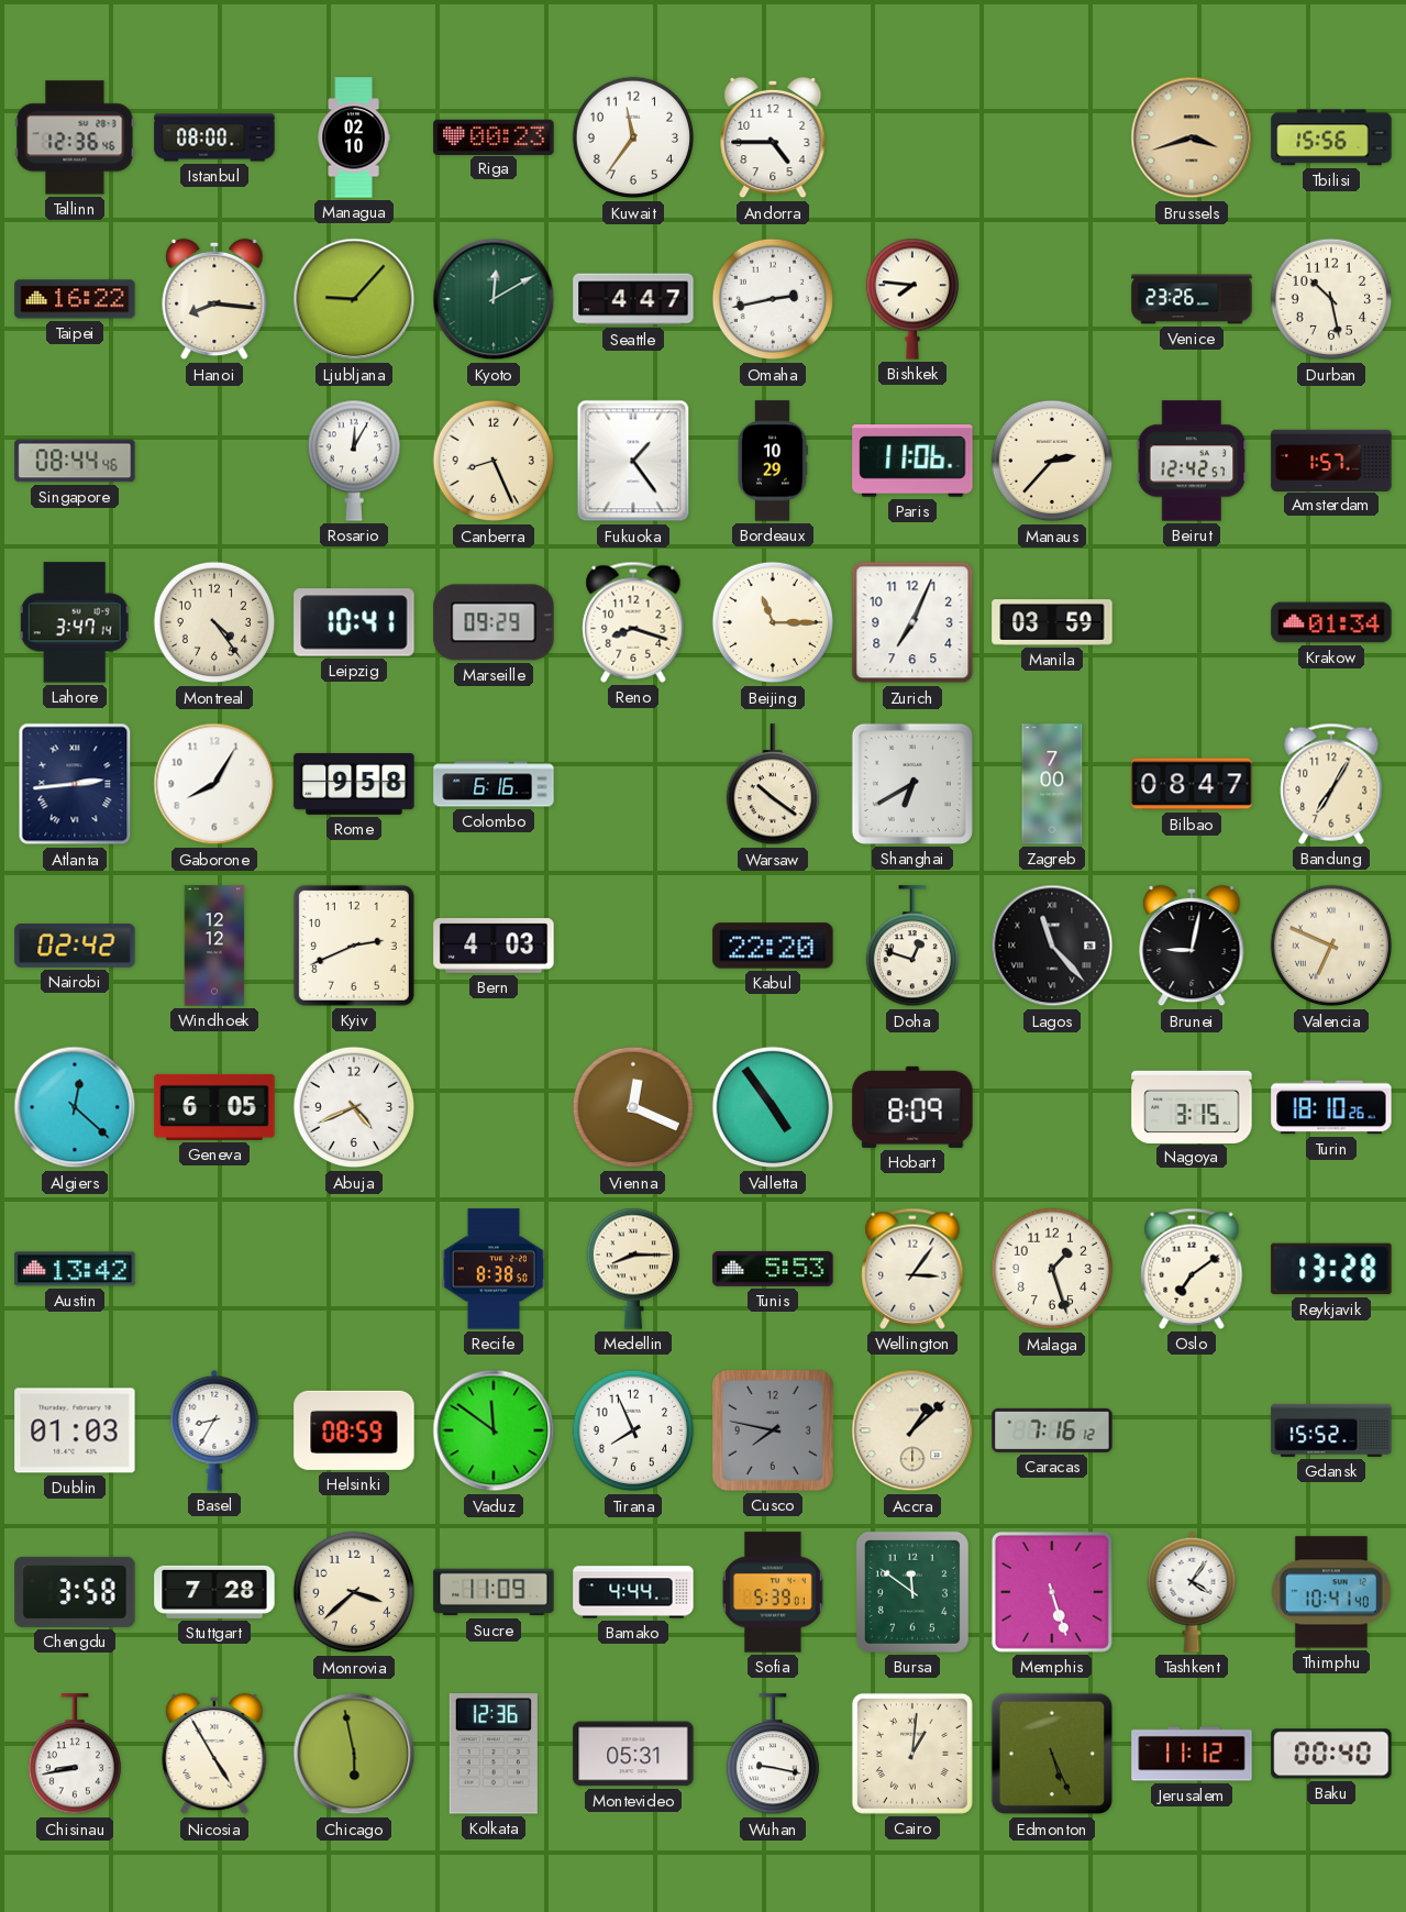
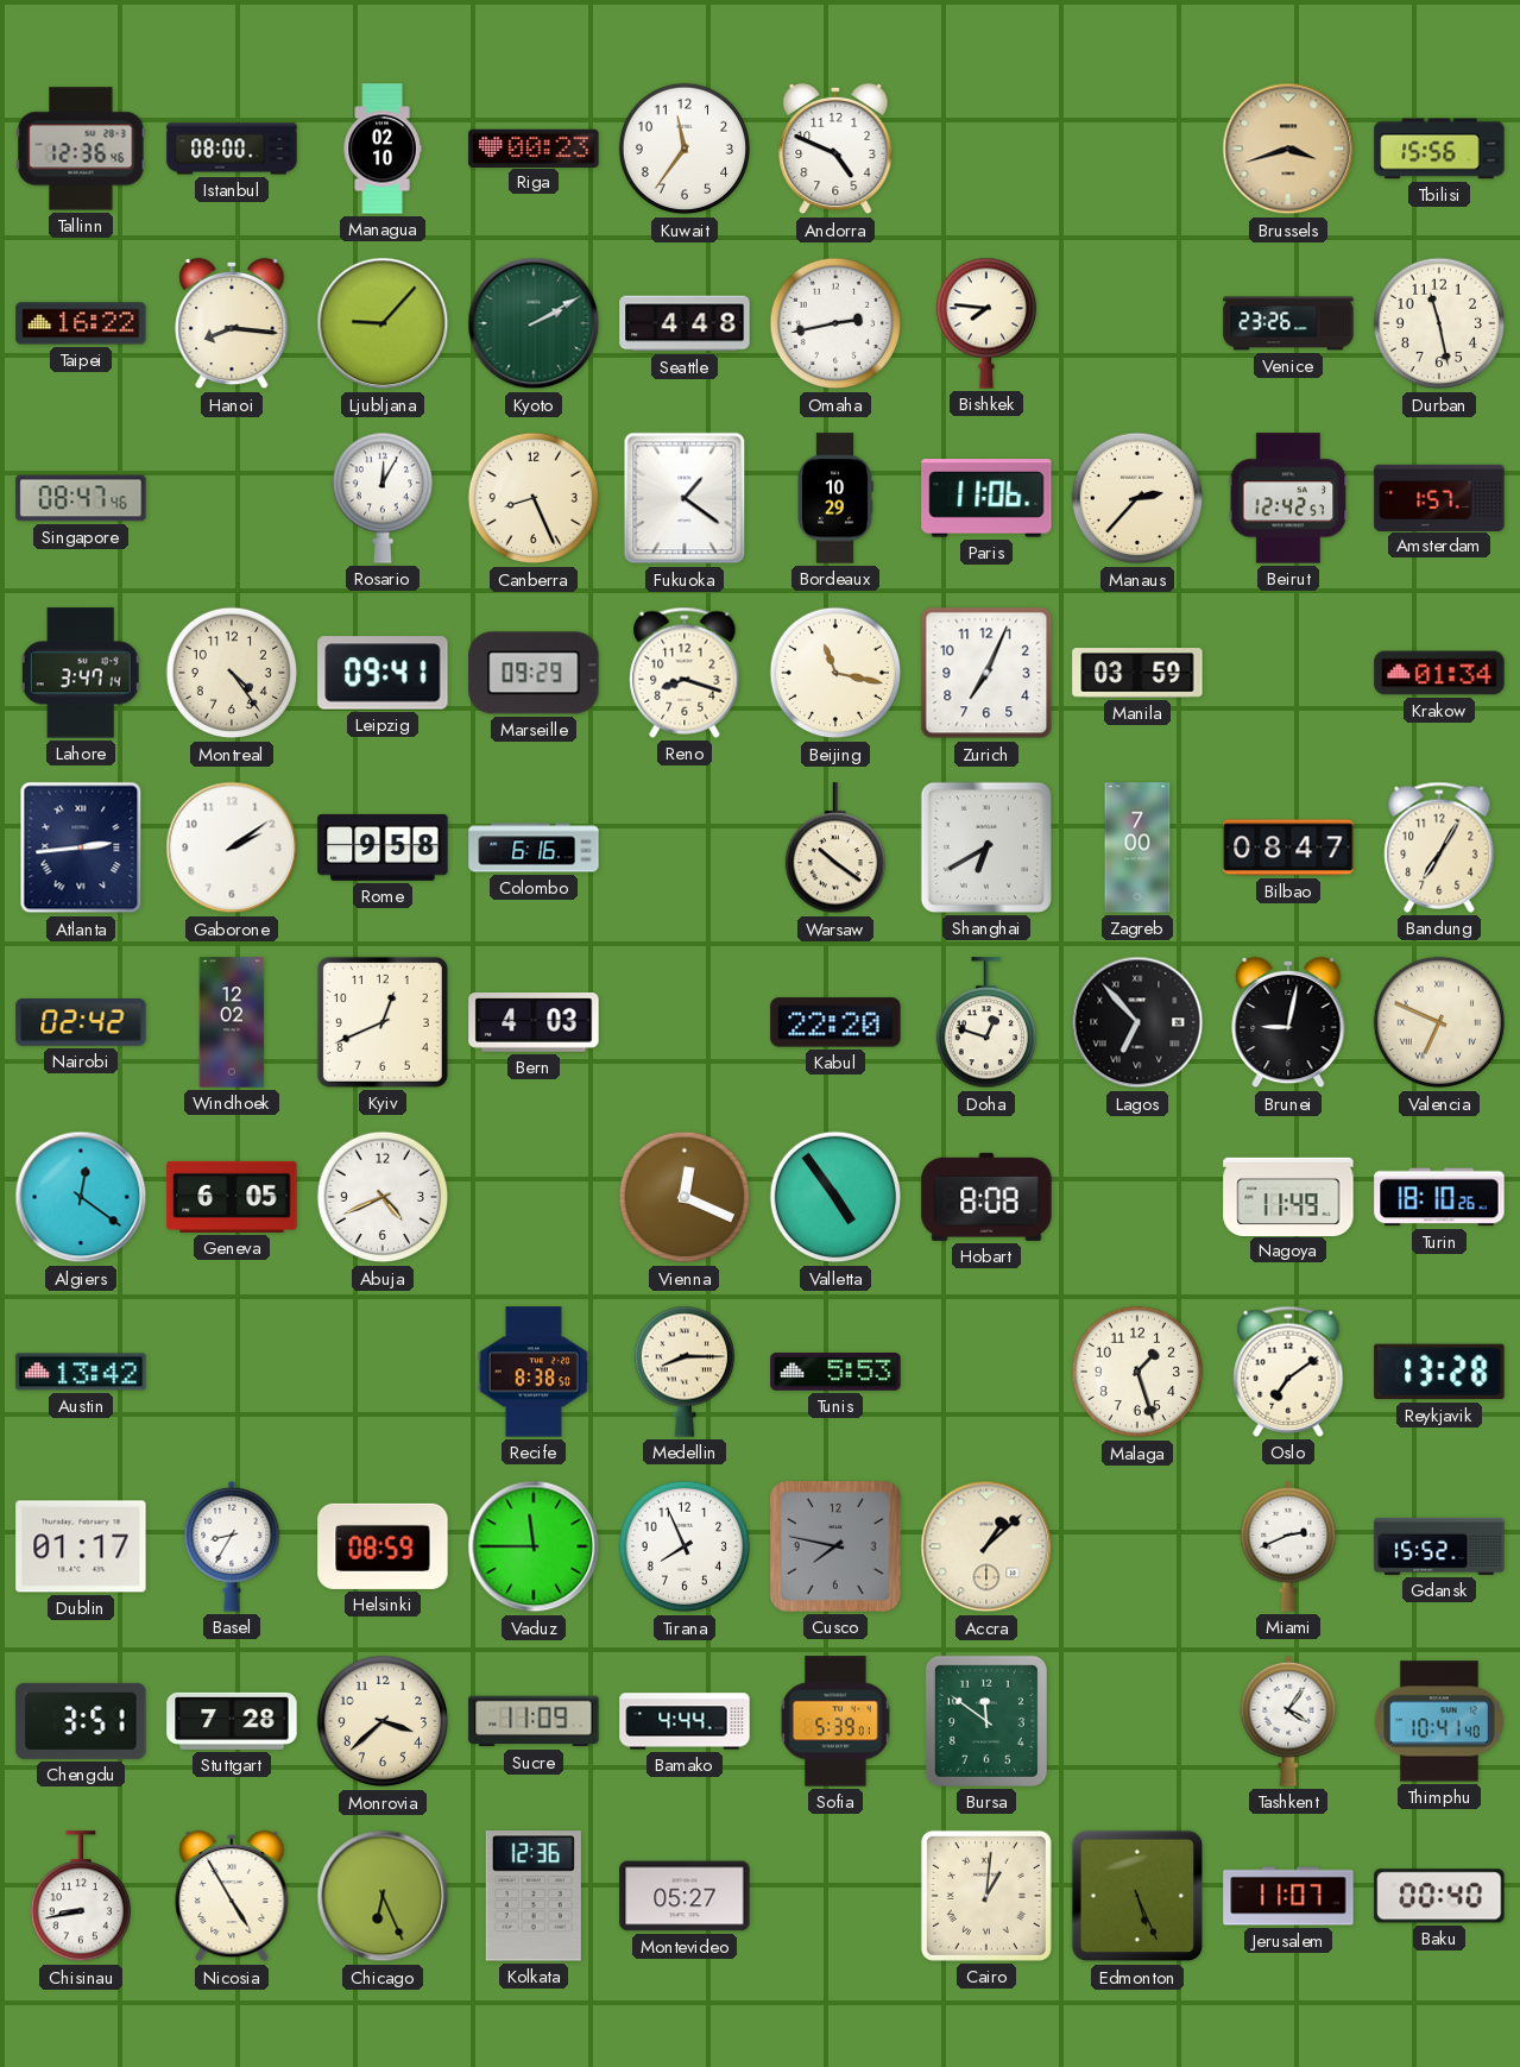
Andorra: 4:45 -> 4:49
Kyoto: 12:10 -> 2:10
Seattle: 4:47 -> 4:48
Durban: 10:28 -> 11:28
Singapore: 08:44 -> 08:47
Fukuoka: 1:24 -> 1:21
Leipzig: 10:41 -> 09:41
Beijing: 11:15 -> 11:17
Gaborone: 8:05 -> 2:09
Windhoek: 12:12 -> 12:02
Kyiv: 2:41 -> 12:41
Lagos: 11:23 -> 6:53
Algiers: 12:22 -> 12:21
Hobart: 8:09 -> 8:08
Nagoya: 3:15 -> 11:49
Wellington: 3:06 -> none
Dublin: 01:03 -> 01:17
Vaduz: 11:51 -> 11:45
Caracas: 7:16 -> none
Miami: none -> 2:41
Chengdu: 3:58 -> 3:51
Memphis: 5:27 -> none
Chicago: 5:58 -> 6:26
Montevideo: 05:31 -> 05:27
Wuhan: 9:17 -> none
Jerusalem: 11:12 -> 11:07
